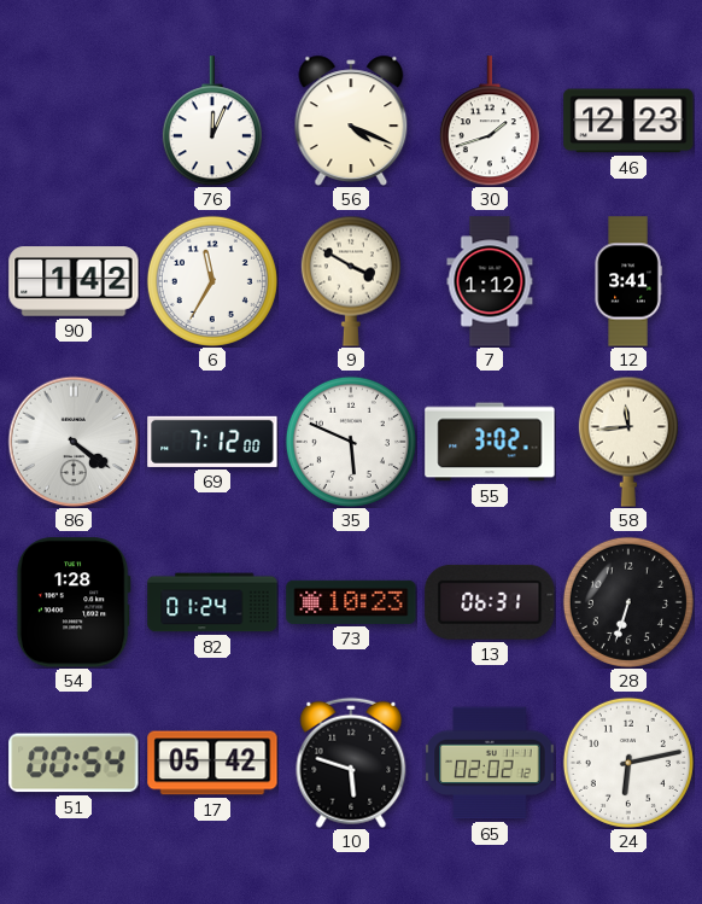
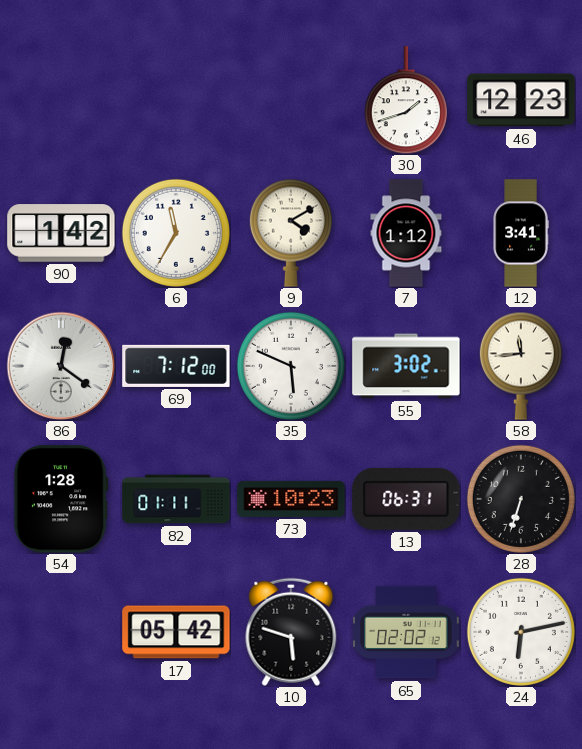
76: 12:04 -> none
56: 4:19 -> none
9: 3:50 -> 4:10
86: 4:21 -> 12:21
82: 01:24 -> 01:11
51: 00:54 -> none
